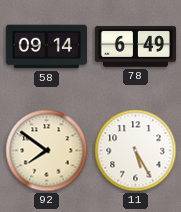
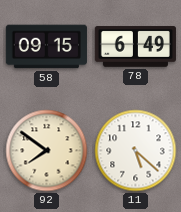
58: 09:14 -> 09:15
11: 5:25 -> 5:22
